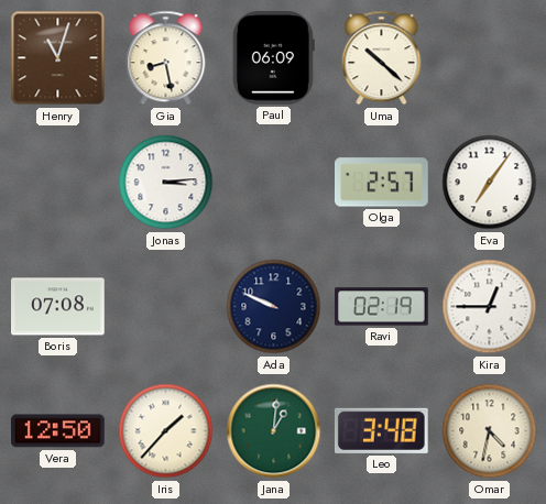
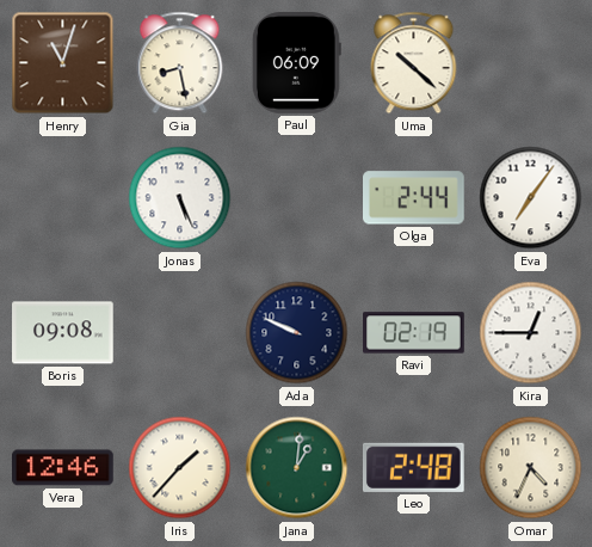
Jonas: 3:14 -> 5:26
Olga: 2:57 -> 2:44
Boris: 07:08 -> 09:08
Vera: 12:50 -> 12:46
Leo: 3:48 -> 2:48
Omar: 4:32 -> 4:34
